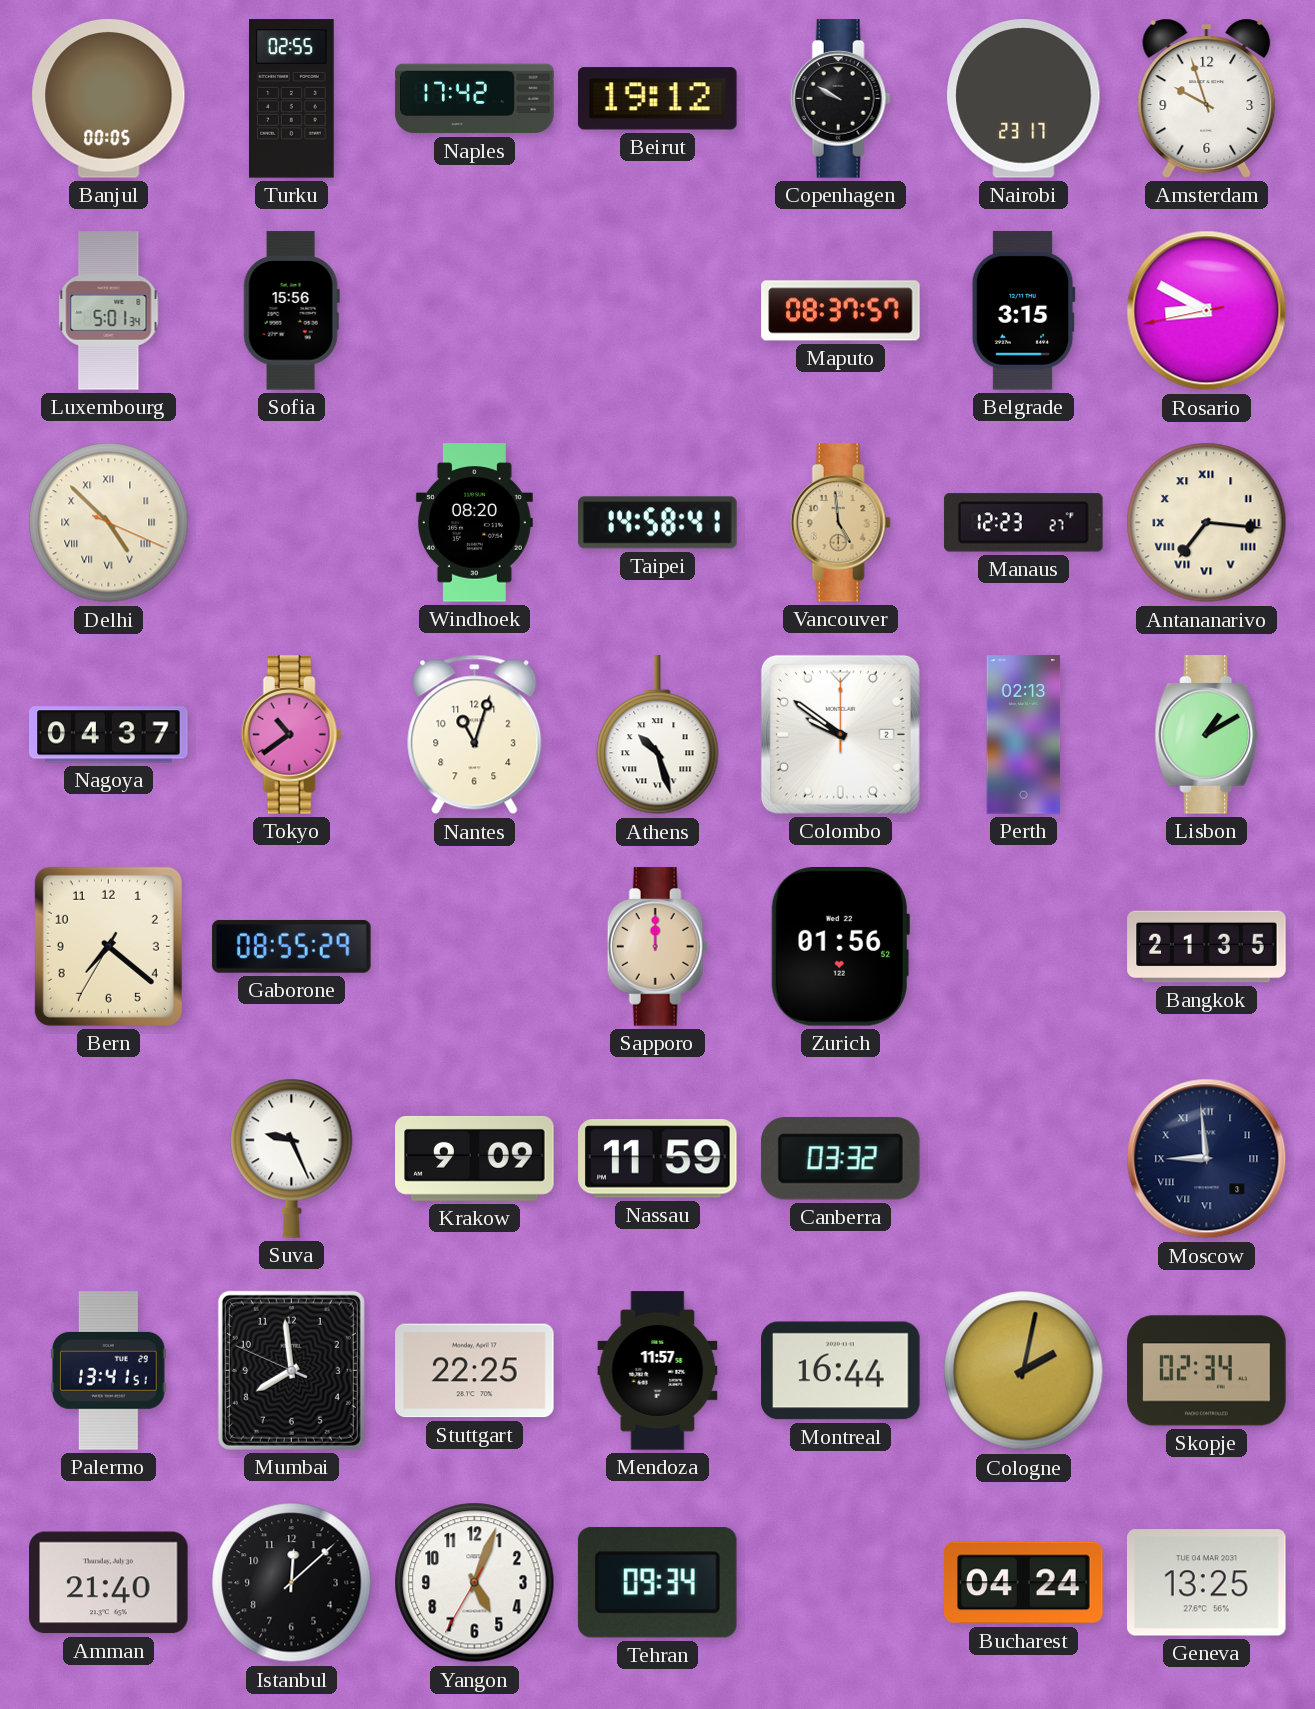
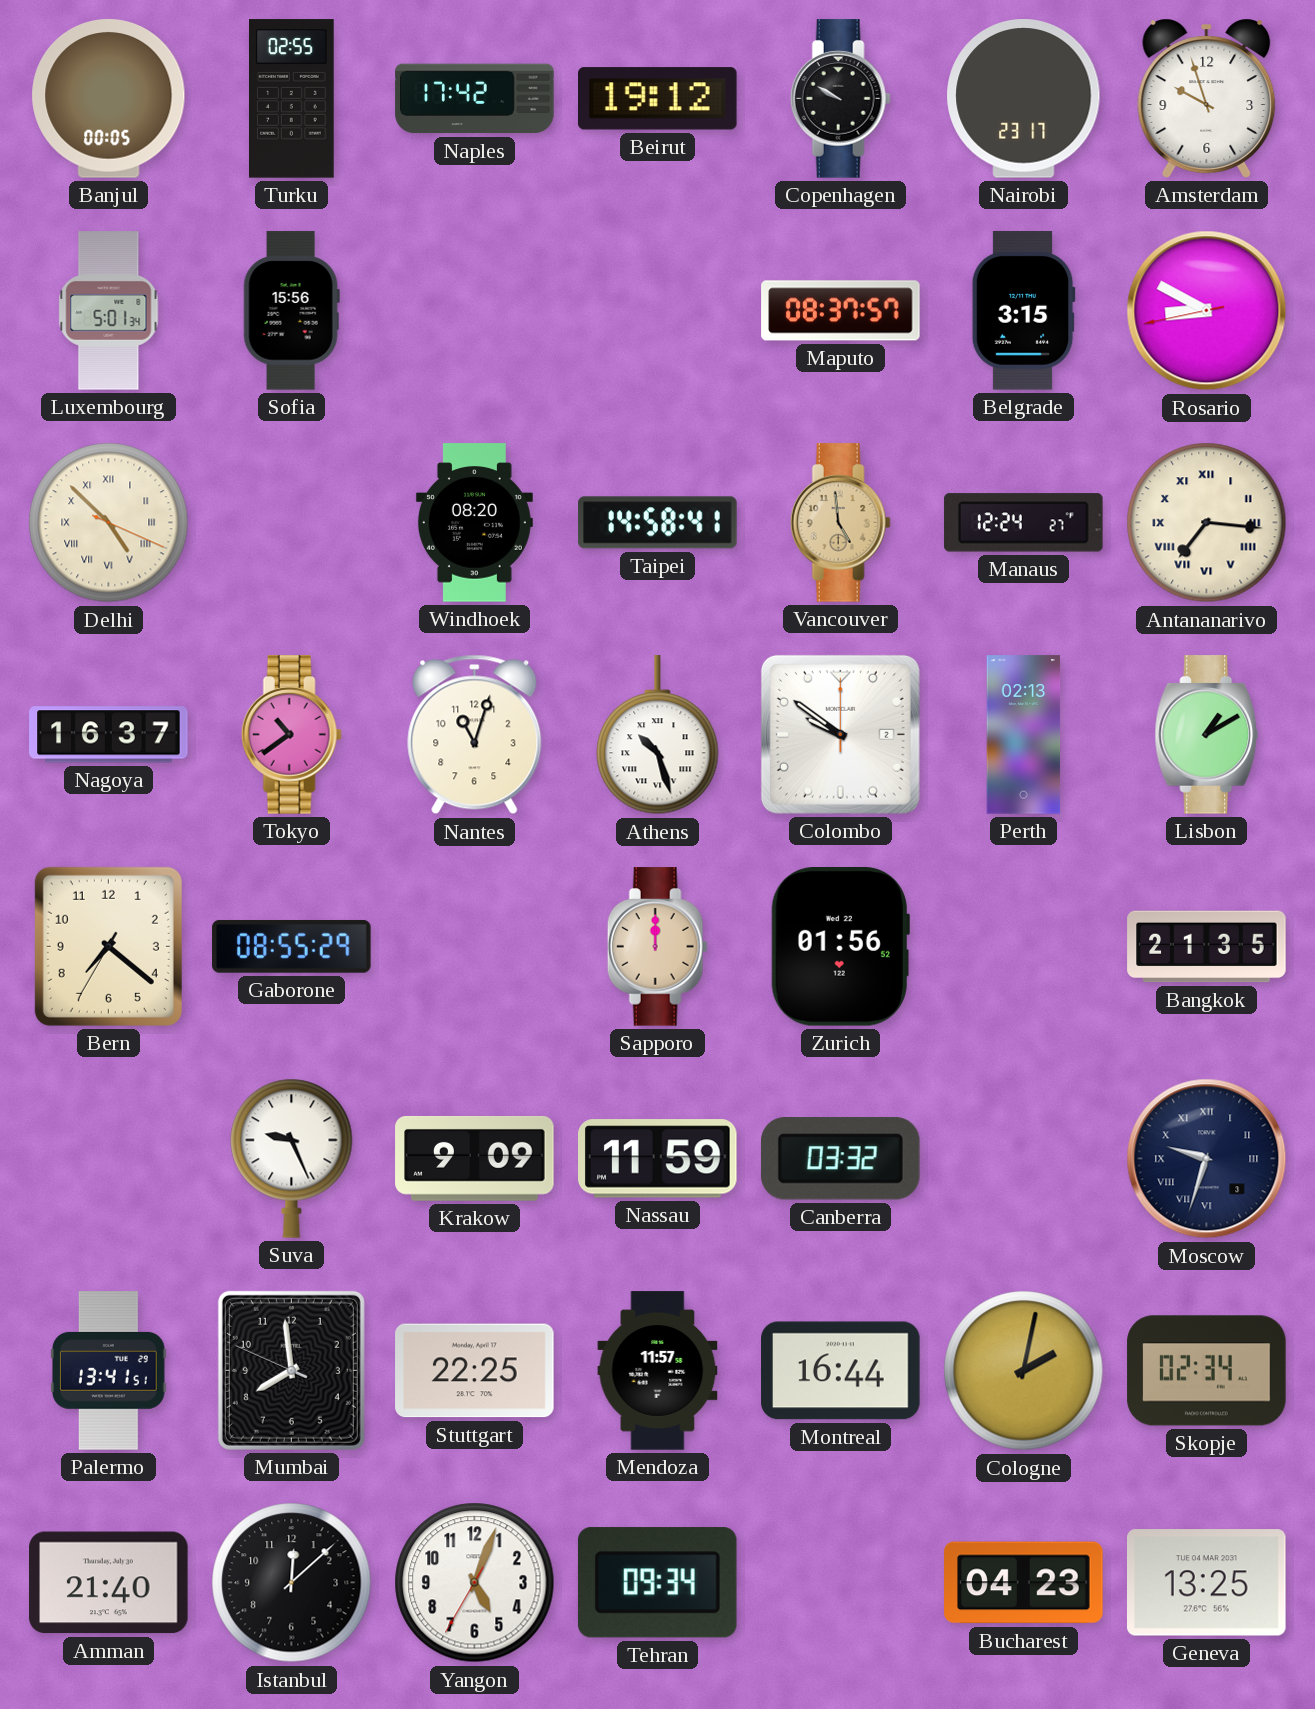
Manaus: 12:23 -> 12:24
Nagoya: 04:37 -> 16:37
Moscow: 8:59 -> 9:33
Bucharest: 04:24 -> 04:23
